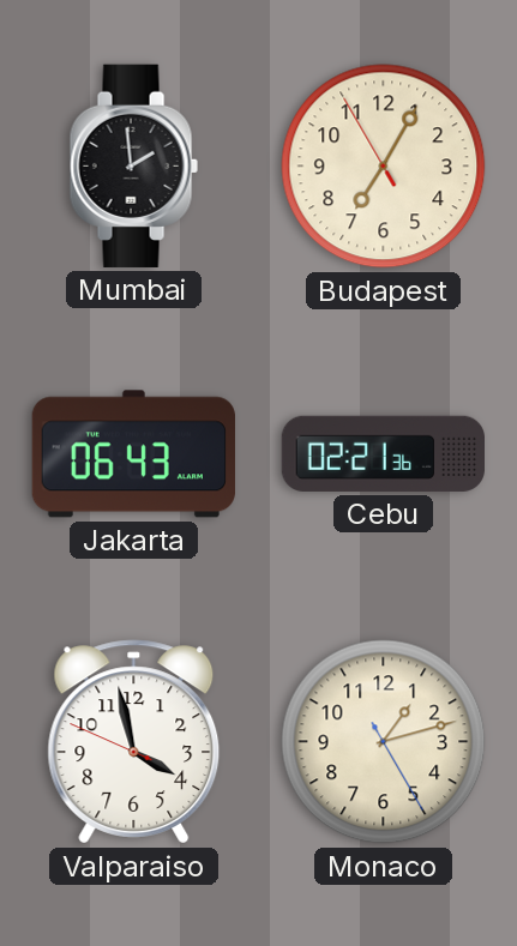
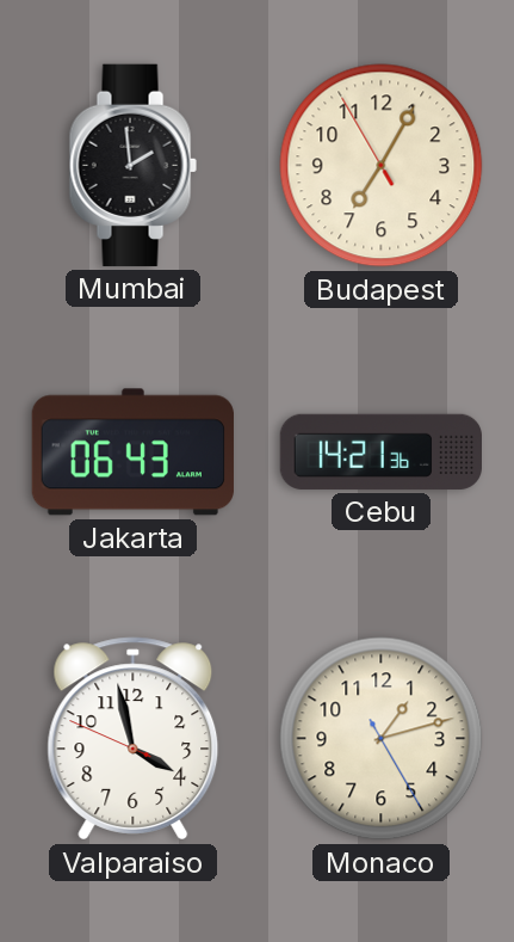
Cebu: 02:21 -> 14:21
